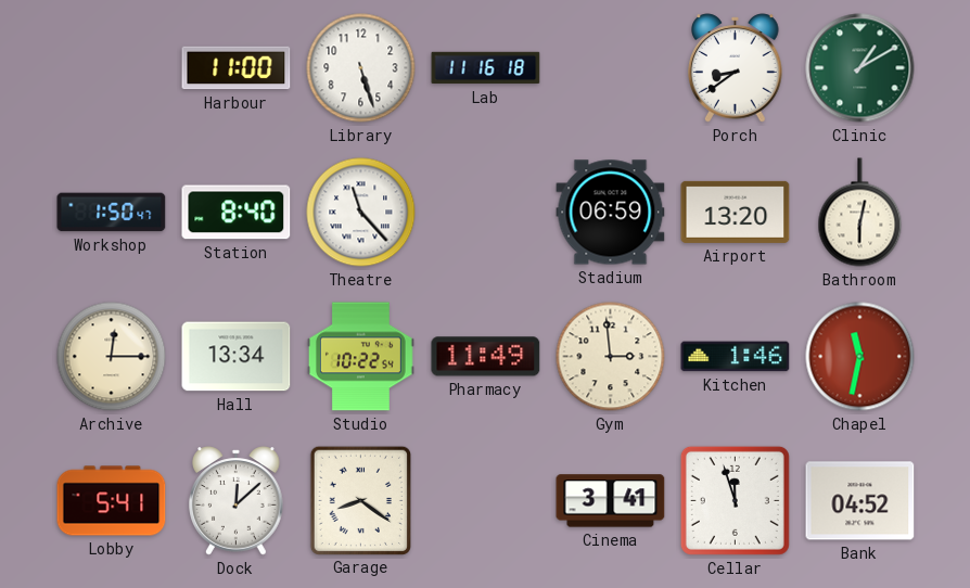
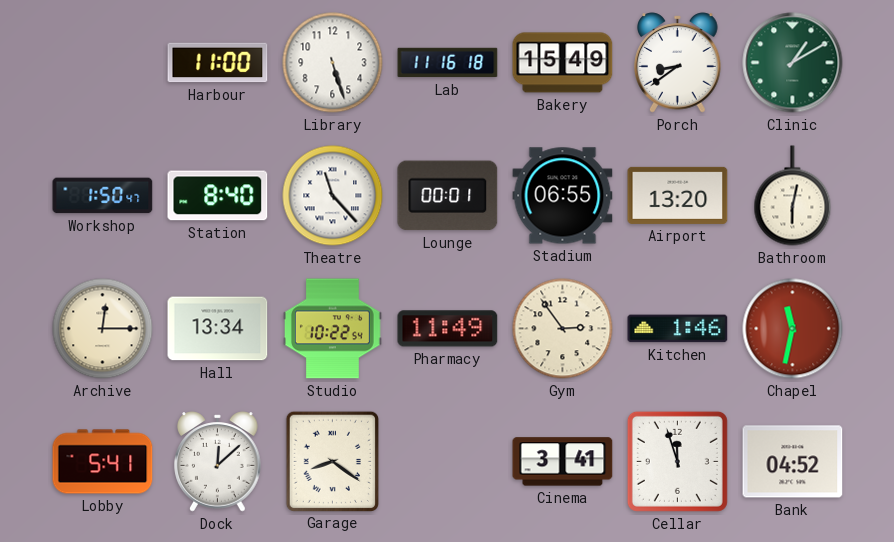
Bakery: none -> 15:49
Lounge: none -> 00:01
Stadium: 06:59 -> 06:55
Gym: 2:59 -> 2:54
